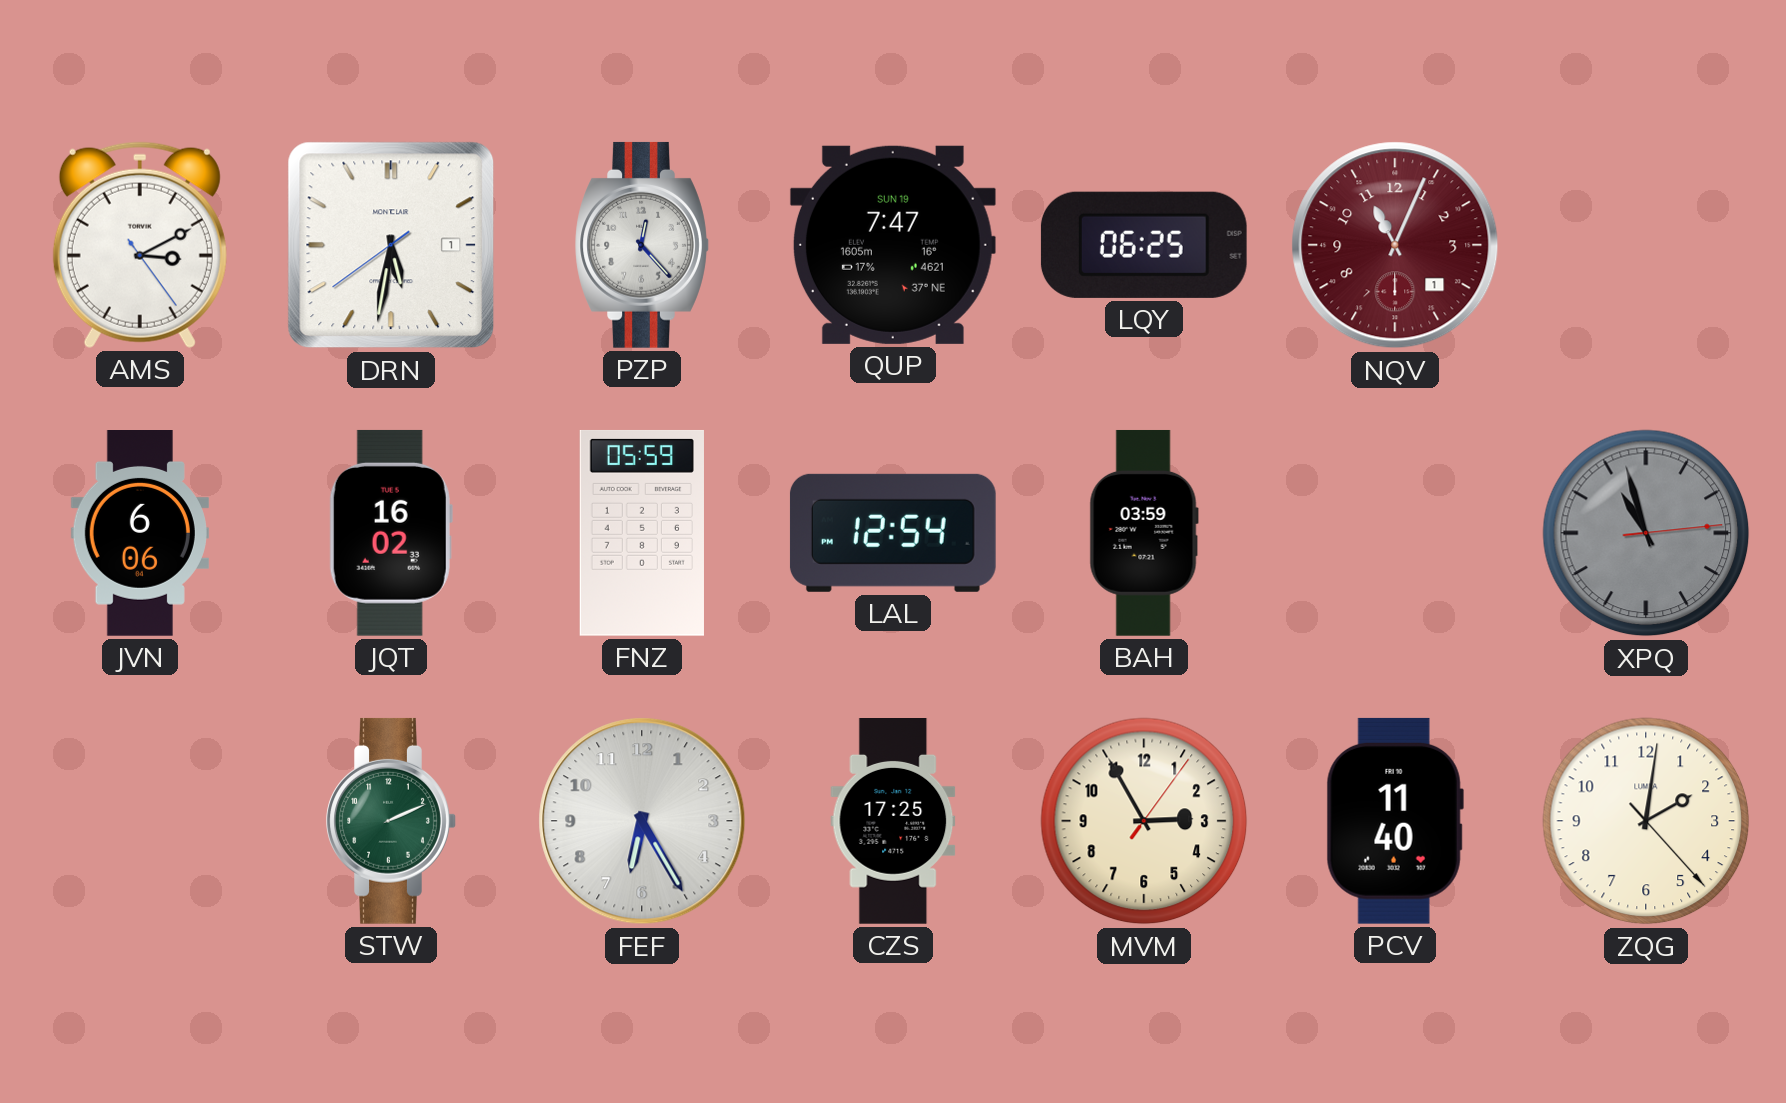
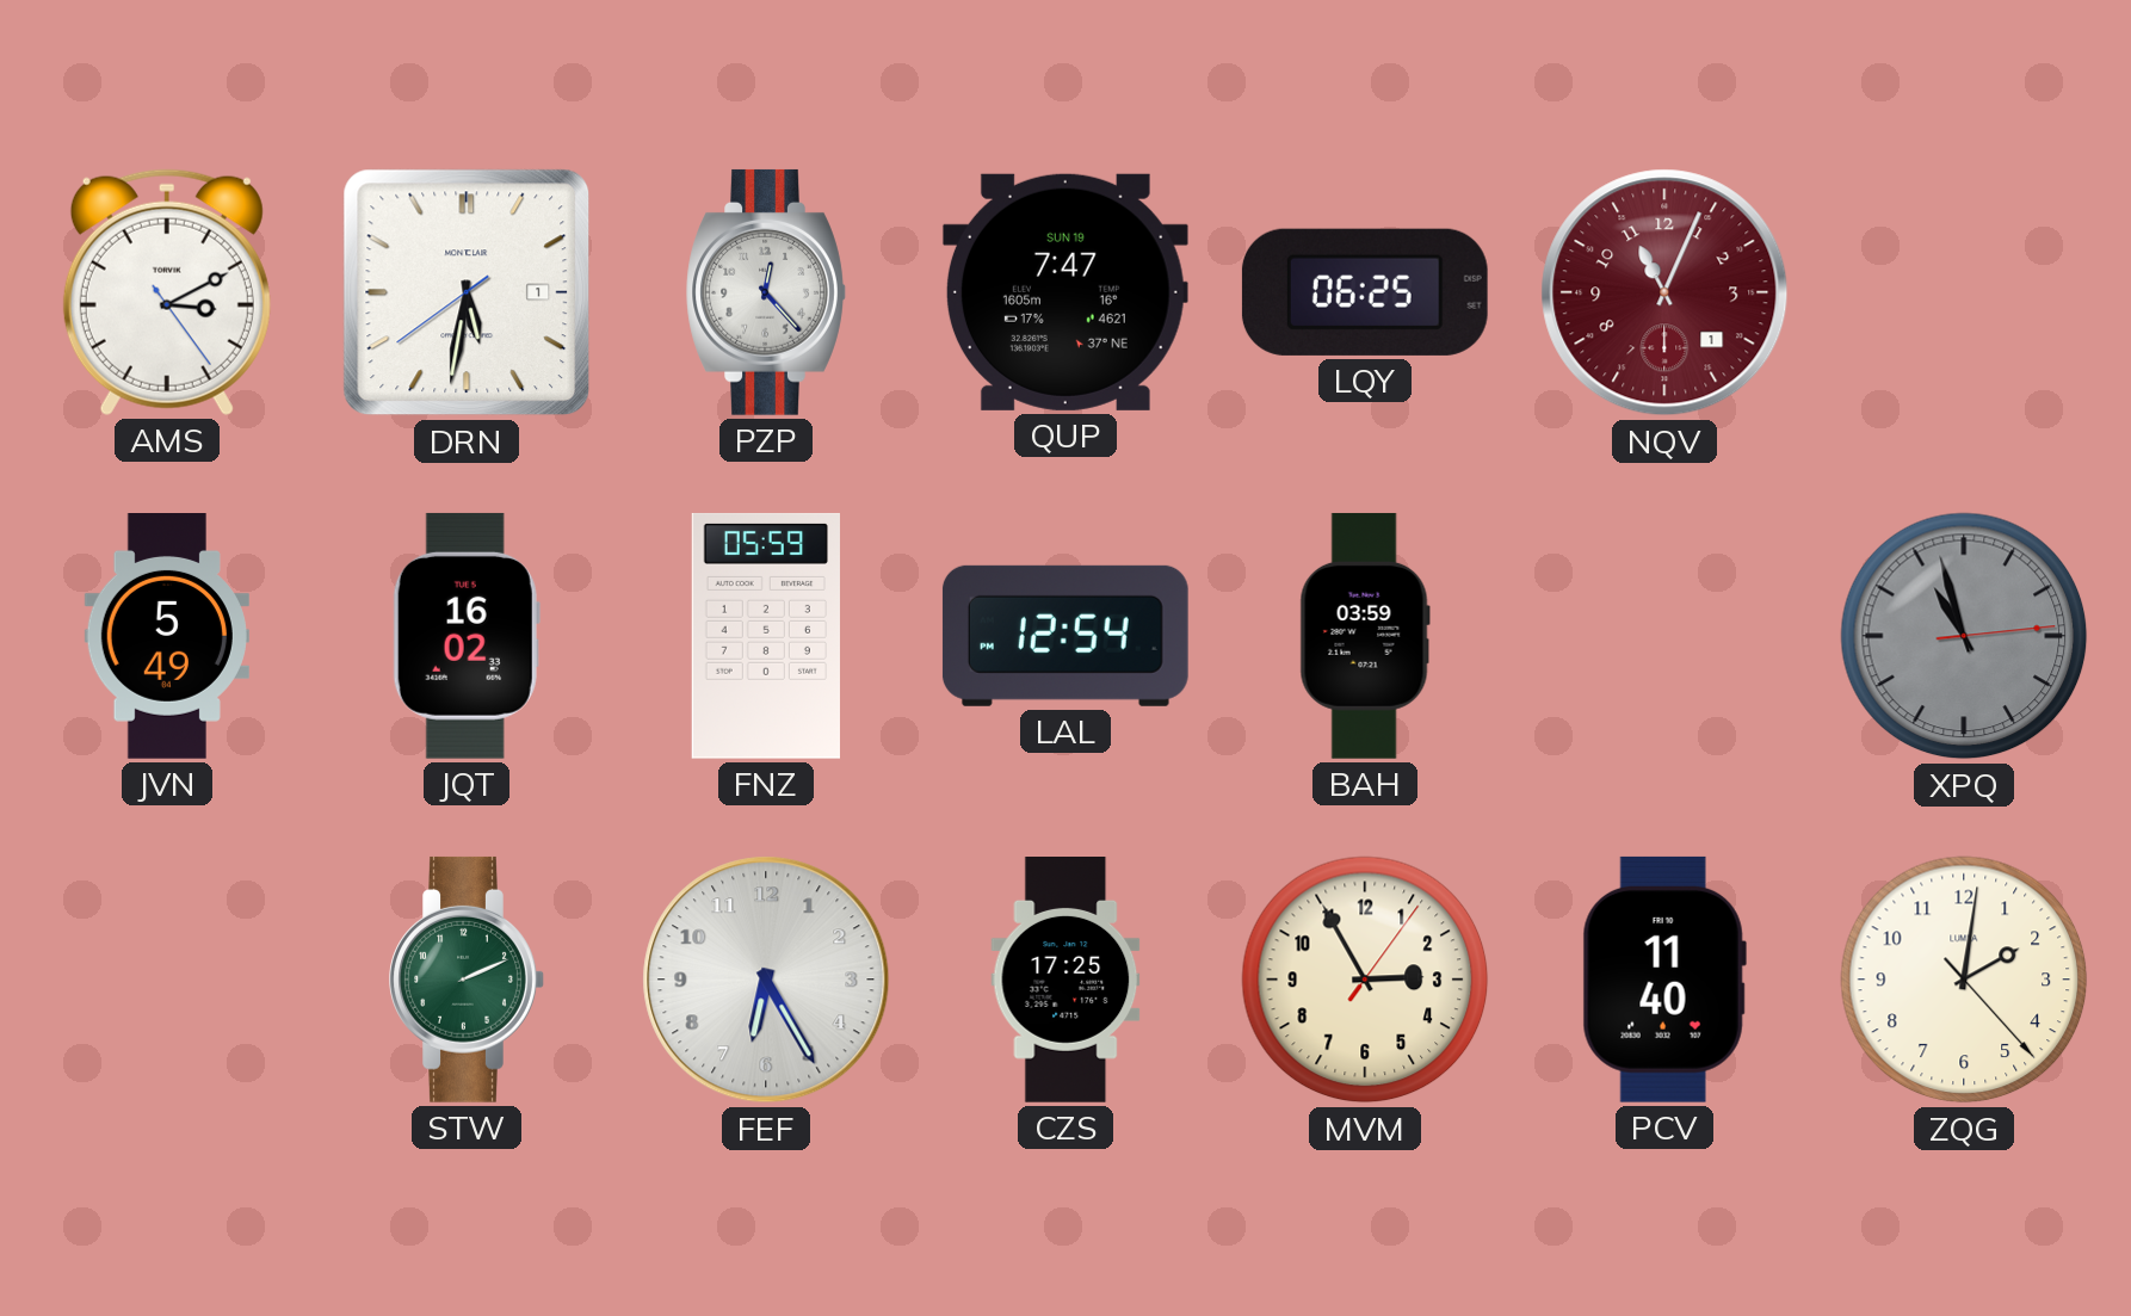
JVN: 6:06 -> 5:49
